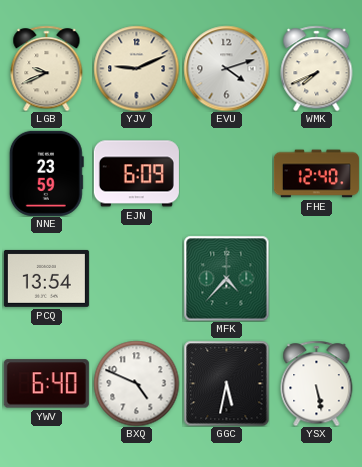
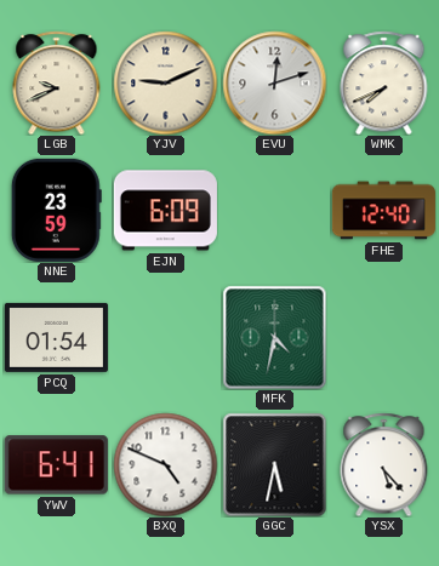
EVU: 4:12 -> 12:12
PCQ: 13:54 -> 01:54
MFK: 4:37 -> 4:32
YWV: 6:40 -> 6:41
YSX: 5:28 -> 5:23
